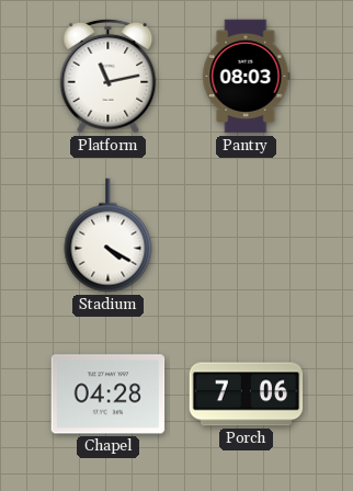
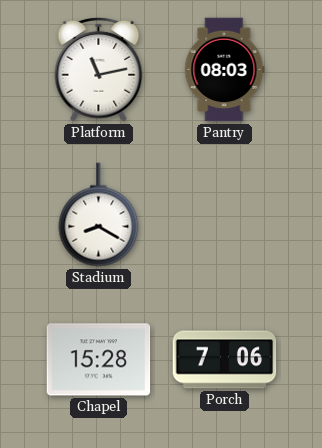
Stadium: 4:20 -> 8:20
Chapel: 04:28 -> 15:28
